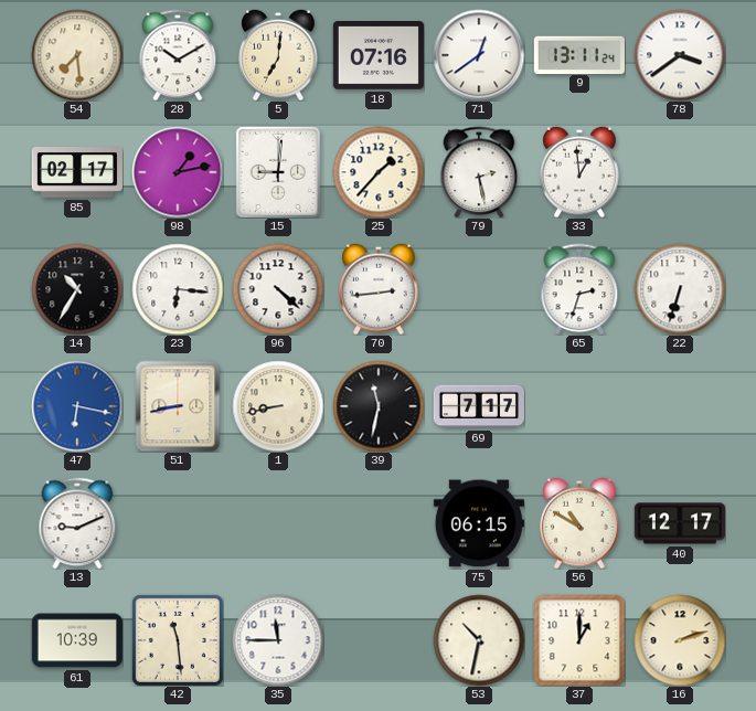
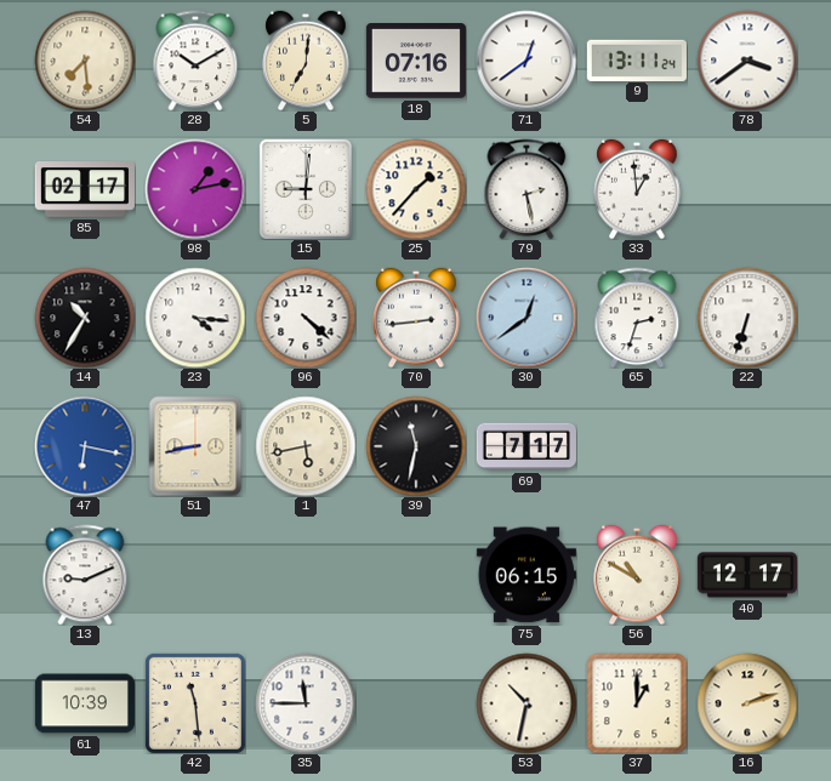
23: 6:16 -> 4:16
30: none -> 12:39
1: 8:43 -> 5:43
